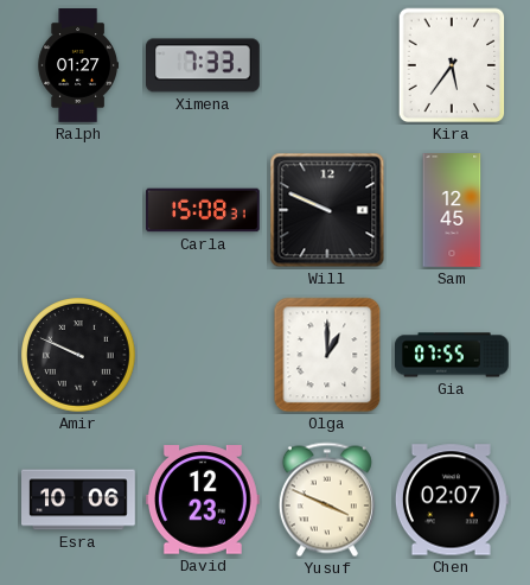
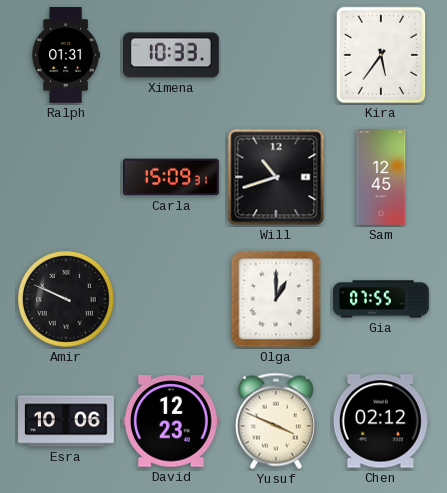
Ralph: 01:27 -> 01:31
Ximena: 7:33 -> 10:33
Carla: 15:08 -> 15:09
Will: 9:49 -> 10:42
Chen: 02:07 -> 02:12
